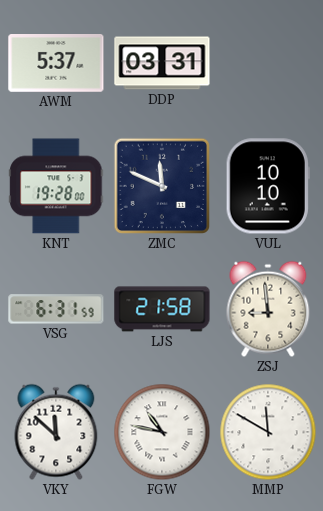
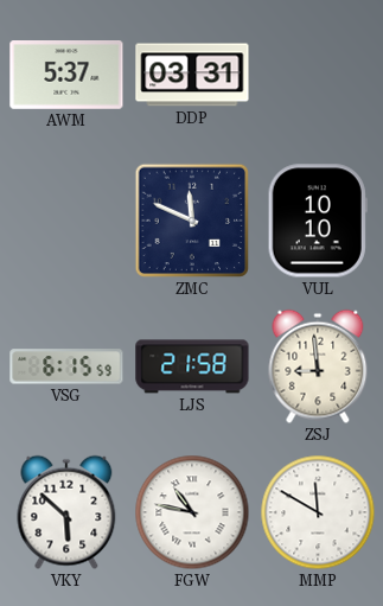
KNT: 19:28 -> none
VSG: 6:31 -> 6:15
VKY: 11:52 -> 5:52
